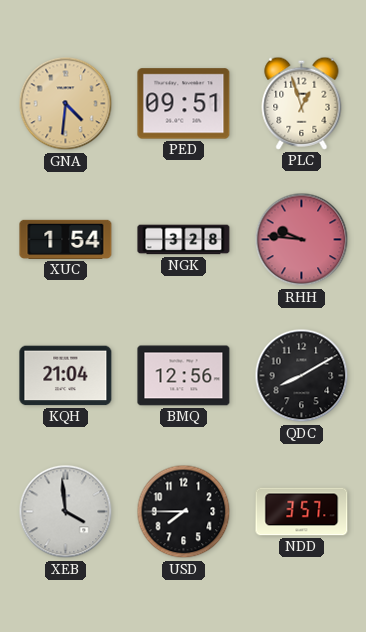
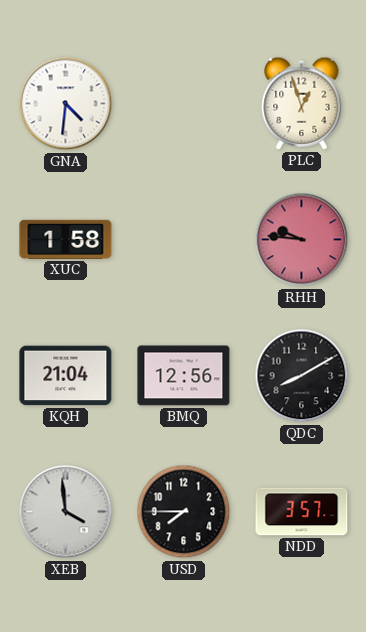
GNA dial: champagne -> white
PED: 09:51 -> none
XUC: 1:54 -> 1:58
NGK: 3:28 -> none
